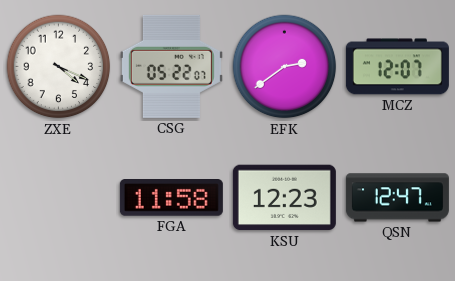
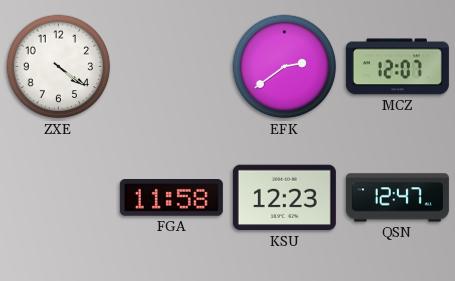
ZXE: 4:19 -> 4:21
CSG: 05:22 -> none
